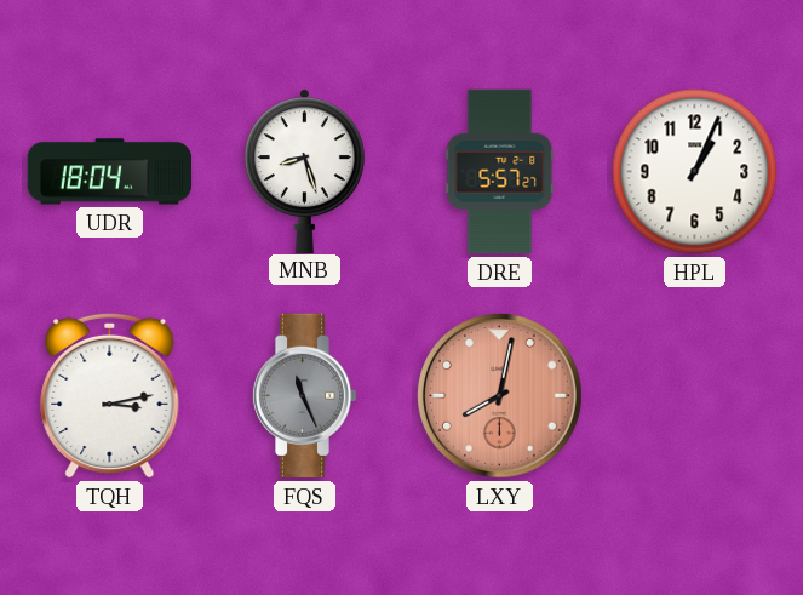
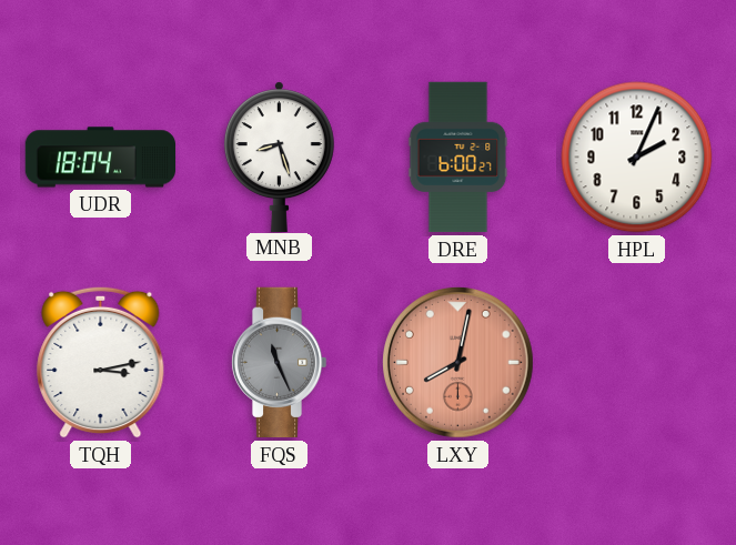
DRE: 5:57 -> 6:00
HPL: 1:04 -> 2:04
